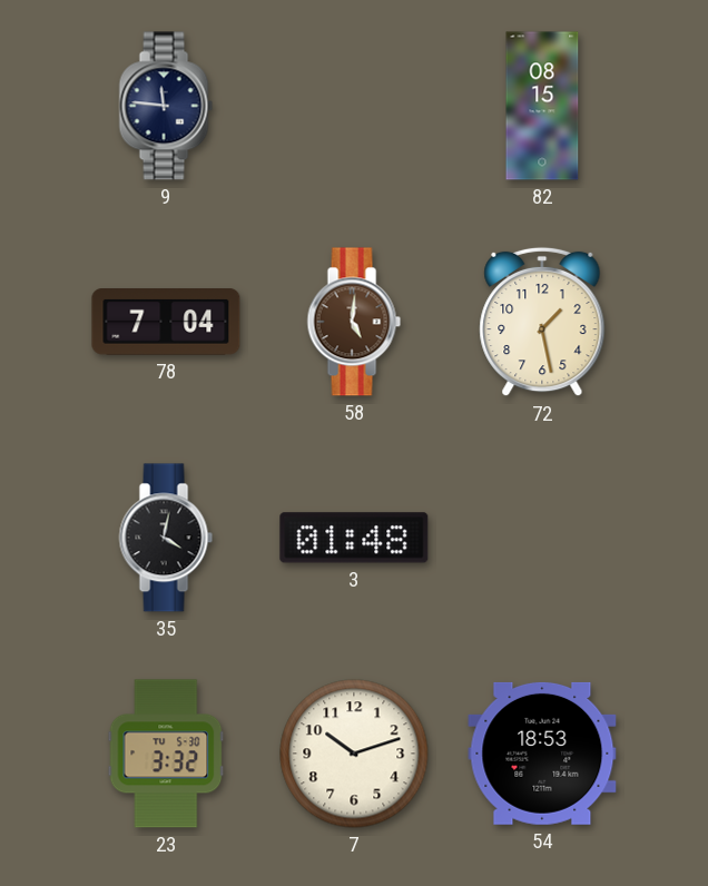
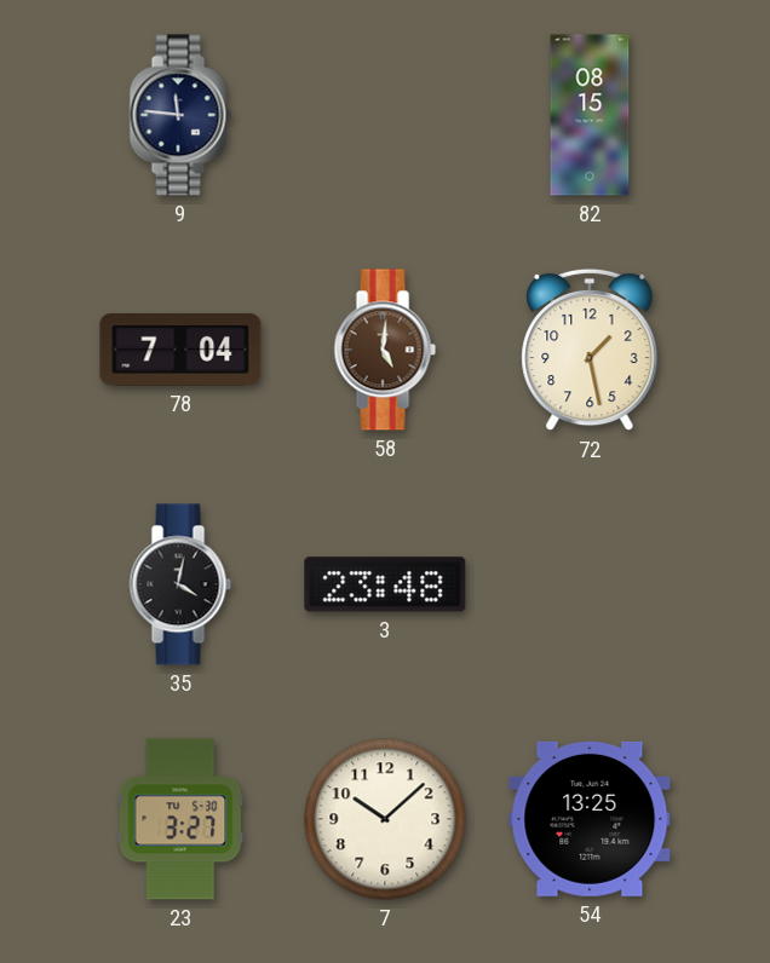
3: 01:48 -> 23:48
23: 3:32 -> 3:27
7: 10:12 -> 10:08
54: 18:53 -> 13:25
